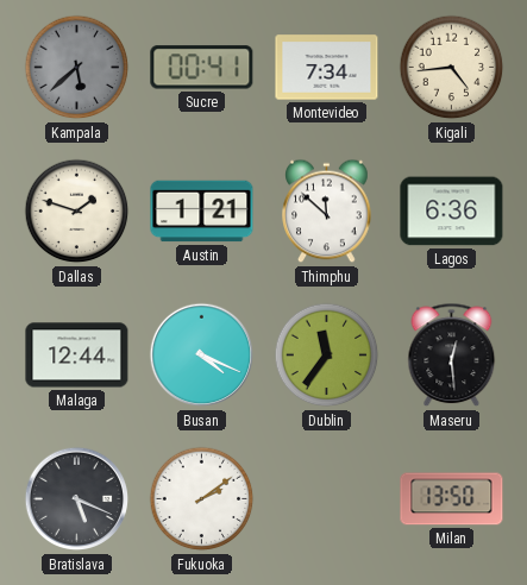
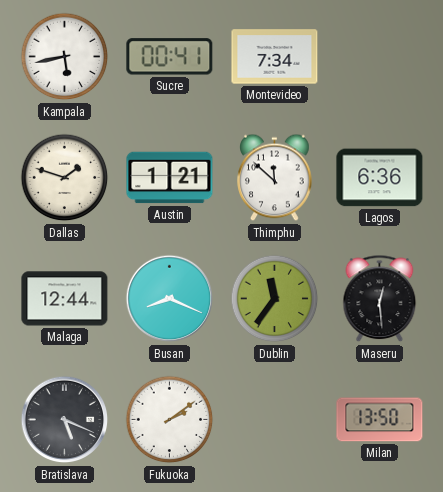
Kampala: 5:38 -> 5:43
Kampala dial: grey -> white
Kigali: 4:44 -> none
Busan: 4:19 -> 8:19
